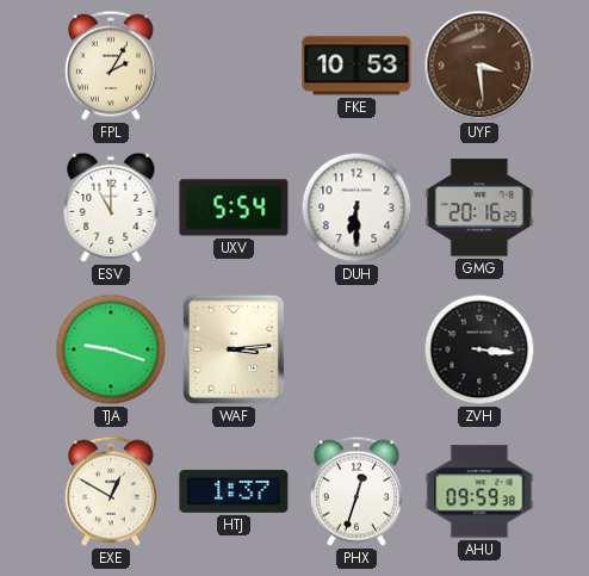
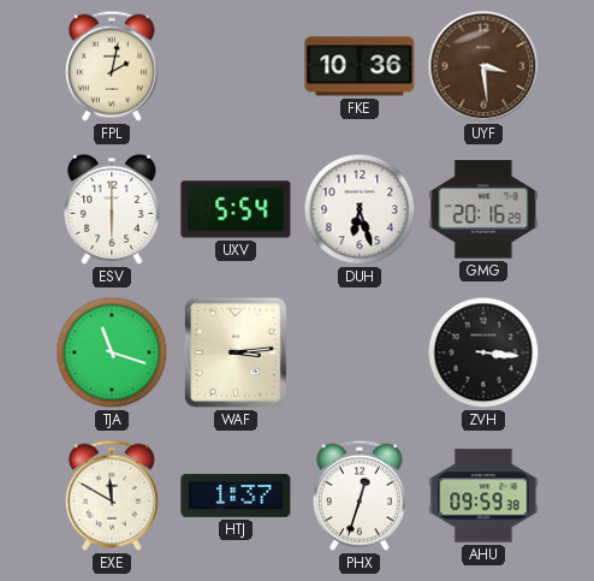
FPL: 2:05 -> 2:02
FKE: 10:53 -> 10:36
ESV: 11:00 -> 6:00
DUH: 6:30 -> 6:27
TJA: 9:18 -> 11:18
EXE: 12:50 -> 11:50
